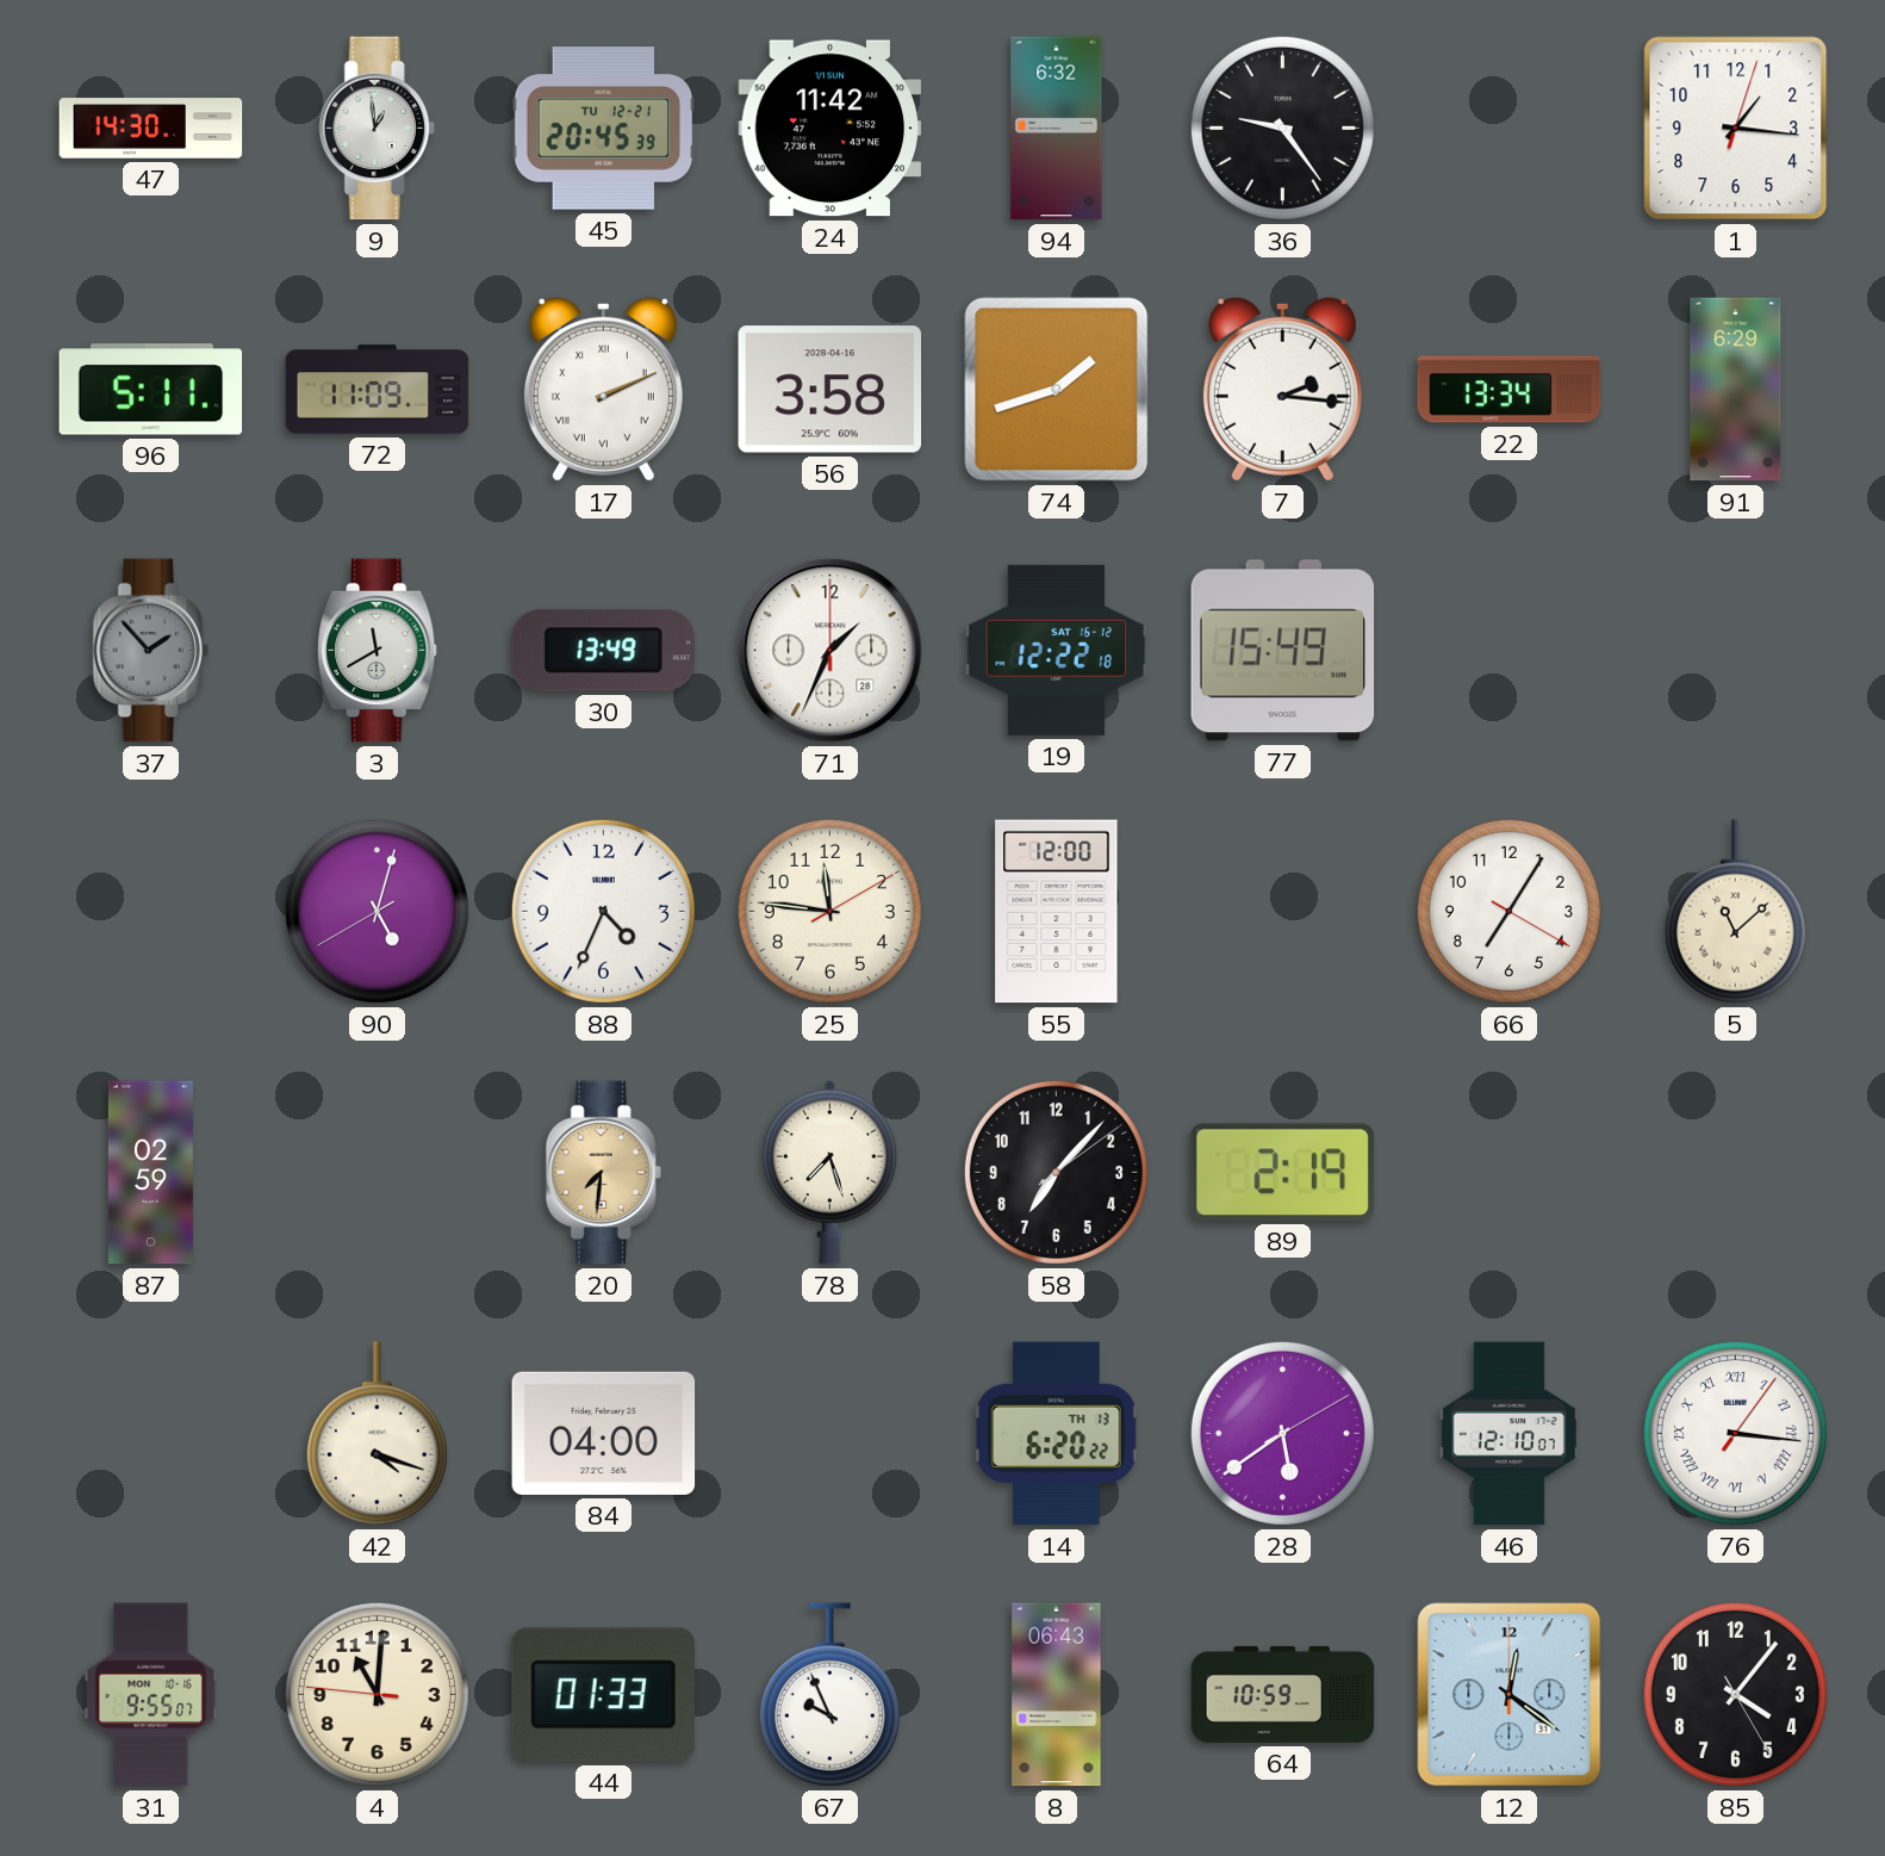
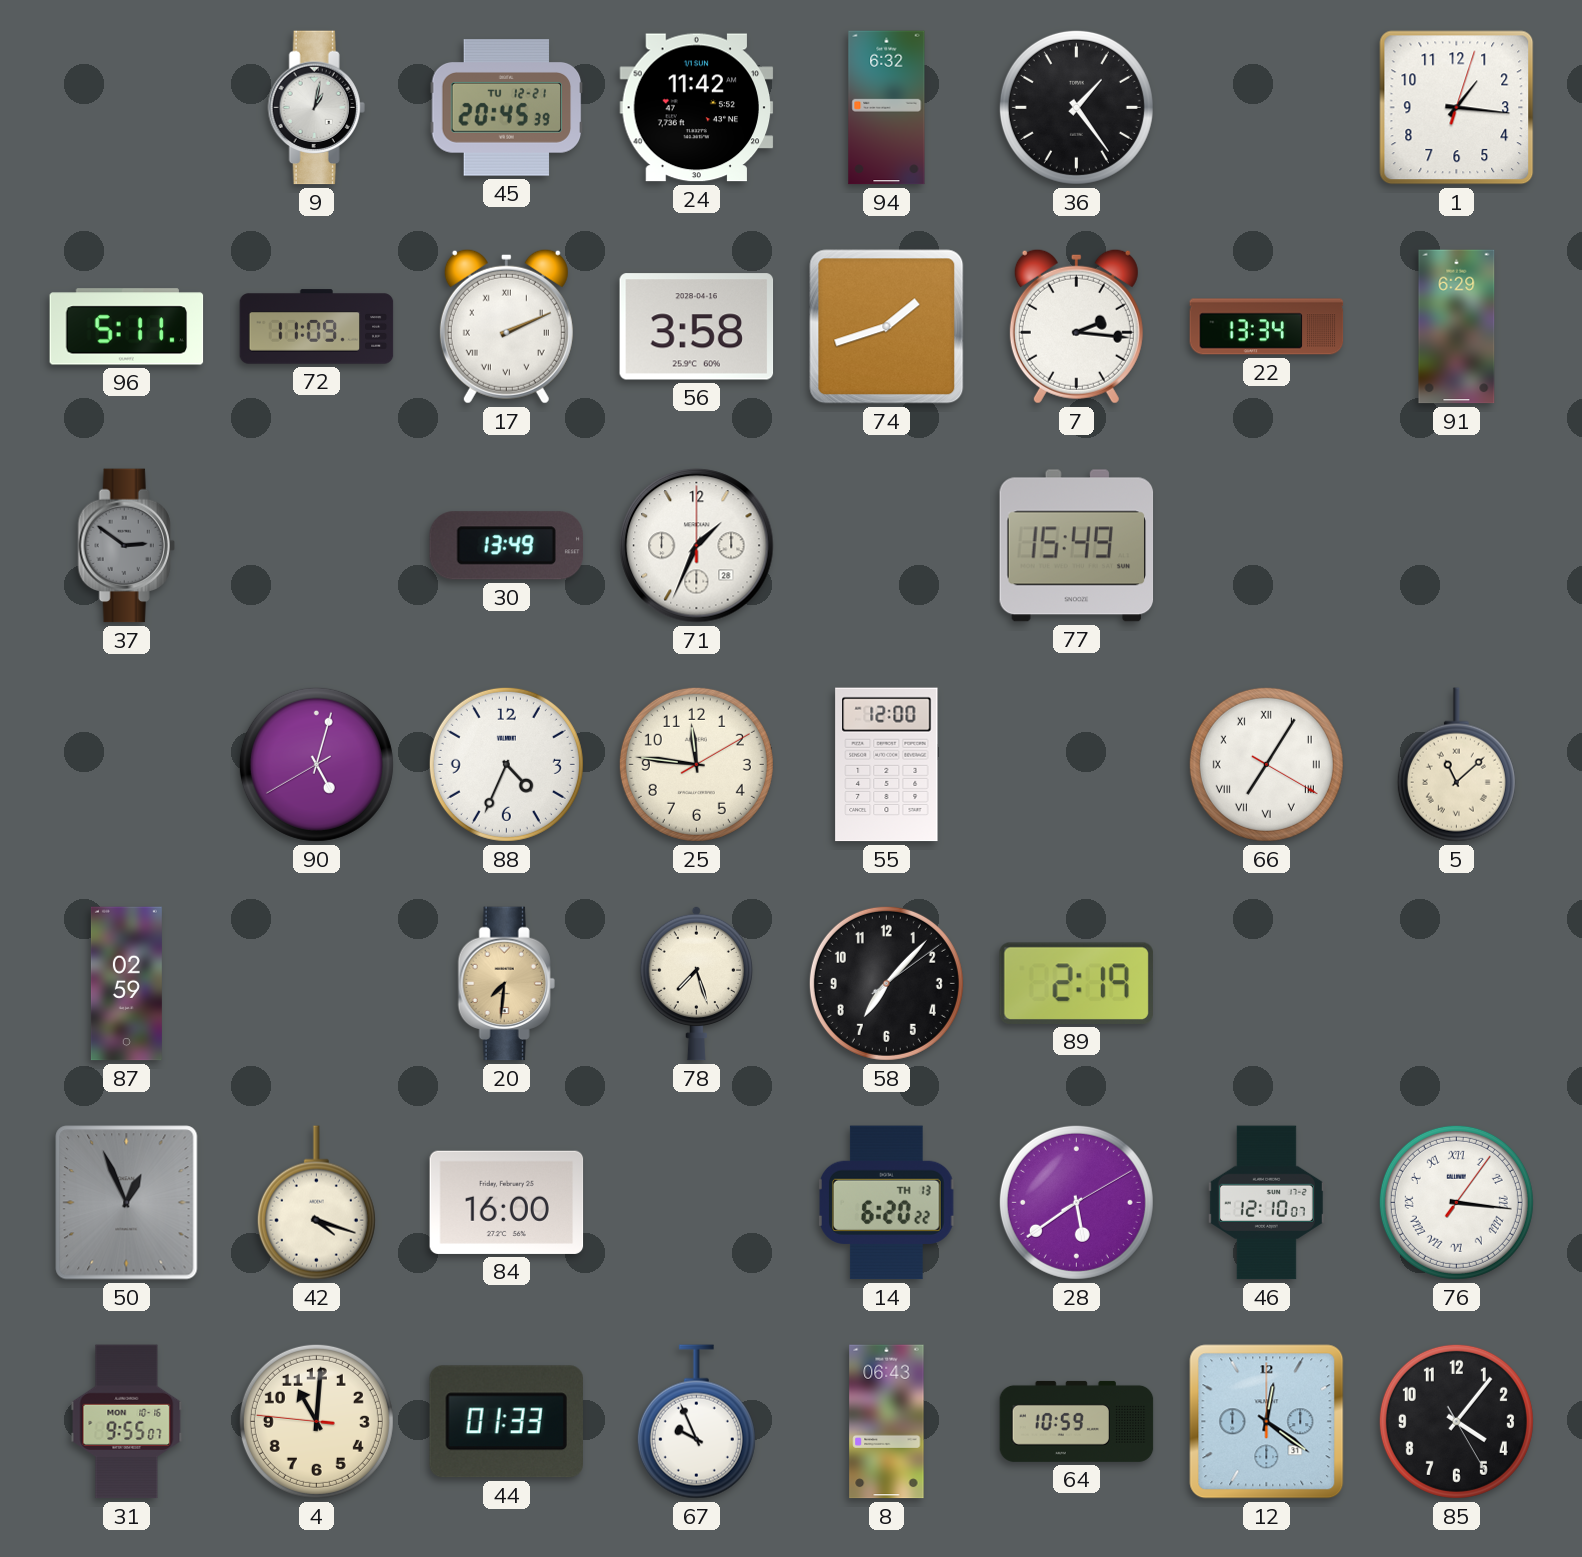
47: 14:30 -> none
9: 12:59 -> 1:02
36: 9:24 -> 1:24
37: 1:53 -> 2:51
3: 11:40 -> none
19: 12:22 -> none
66 numerals: Arabic -> Roman
50: none -> 12:56
84: 04:00 -> 16:00
